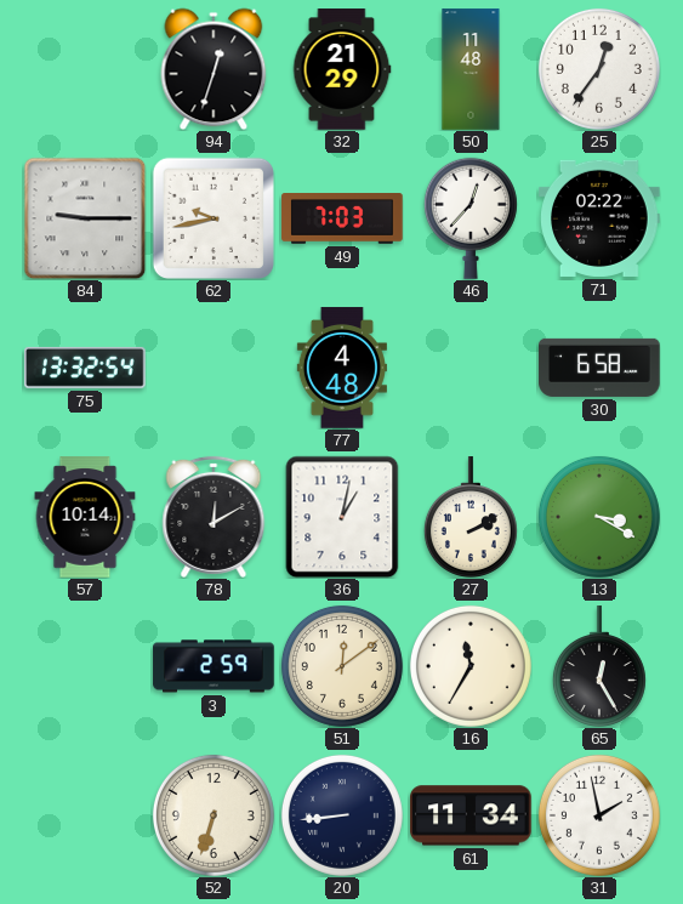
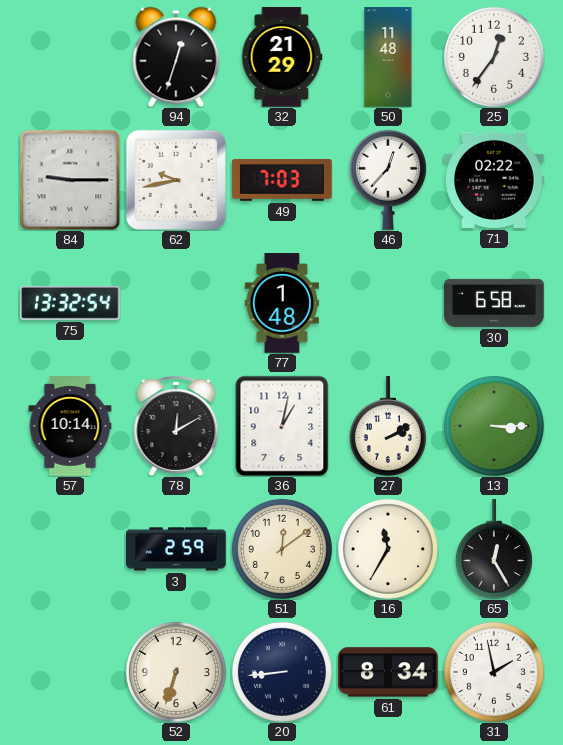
77: 4:48 -> 1:48
13: 3:20 -> 3:15
61: 11:34 -> 8:34
